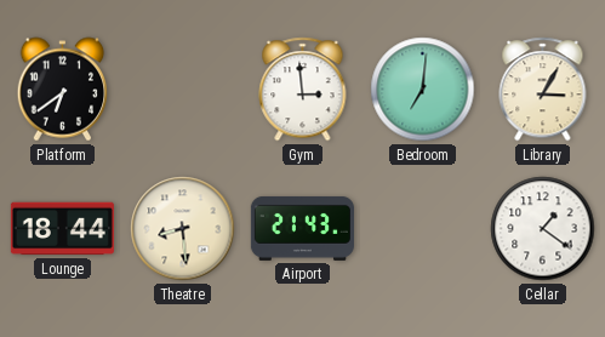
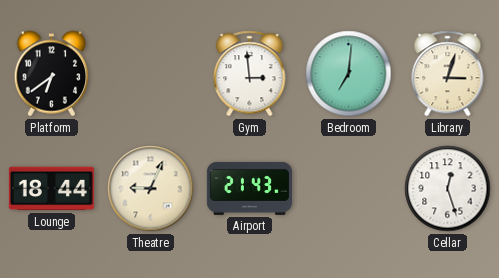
Library: 3:05 -> 3:03
Theatre: 8:29 -> 9:04
Cellar: 1:21 -> 12:27
